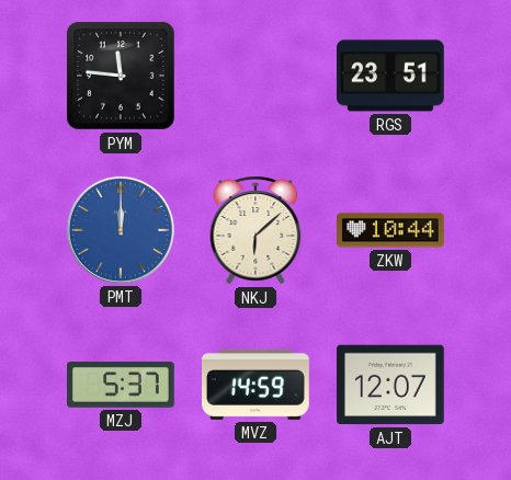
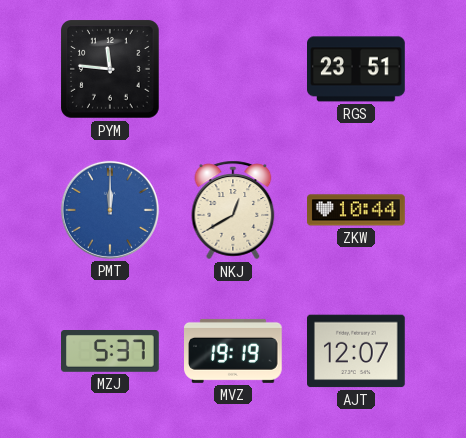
NKJ: 6:08 -> 12:40
MVZ: 14:59 -> 19:19
